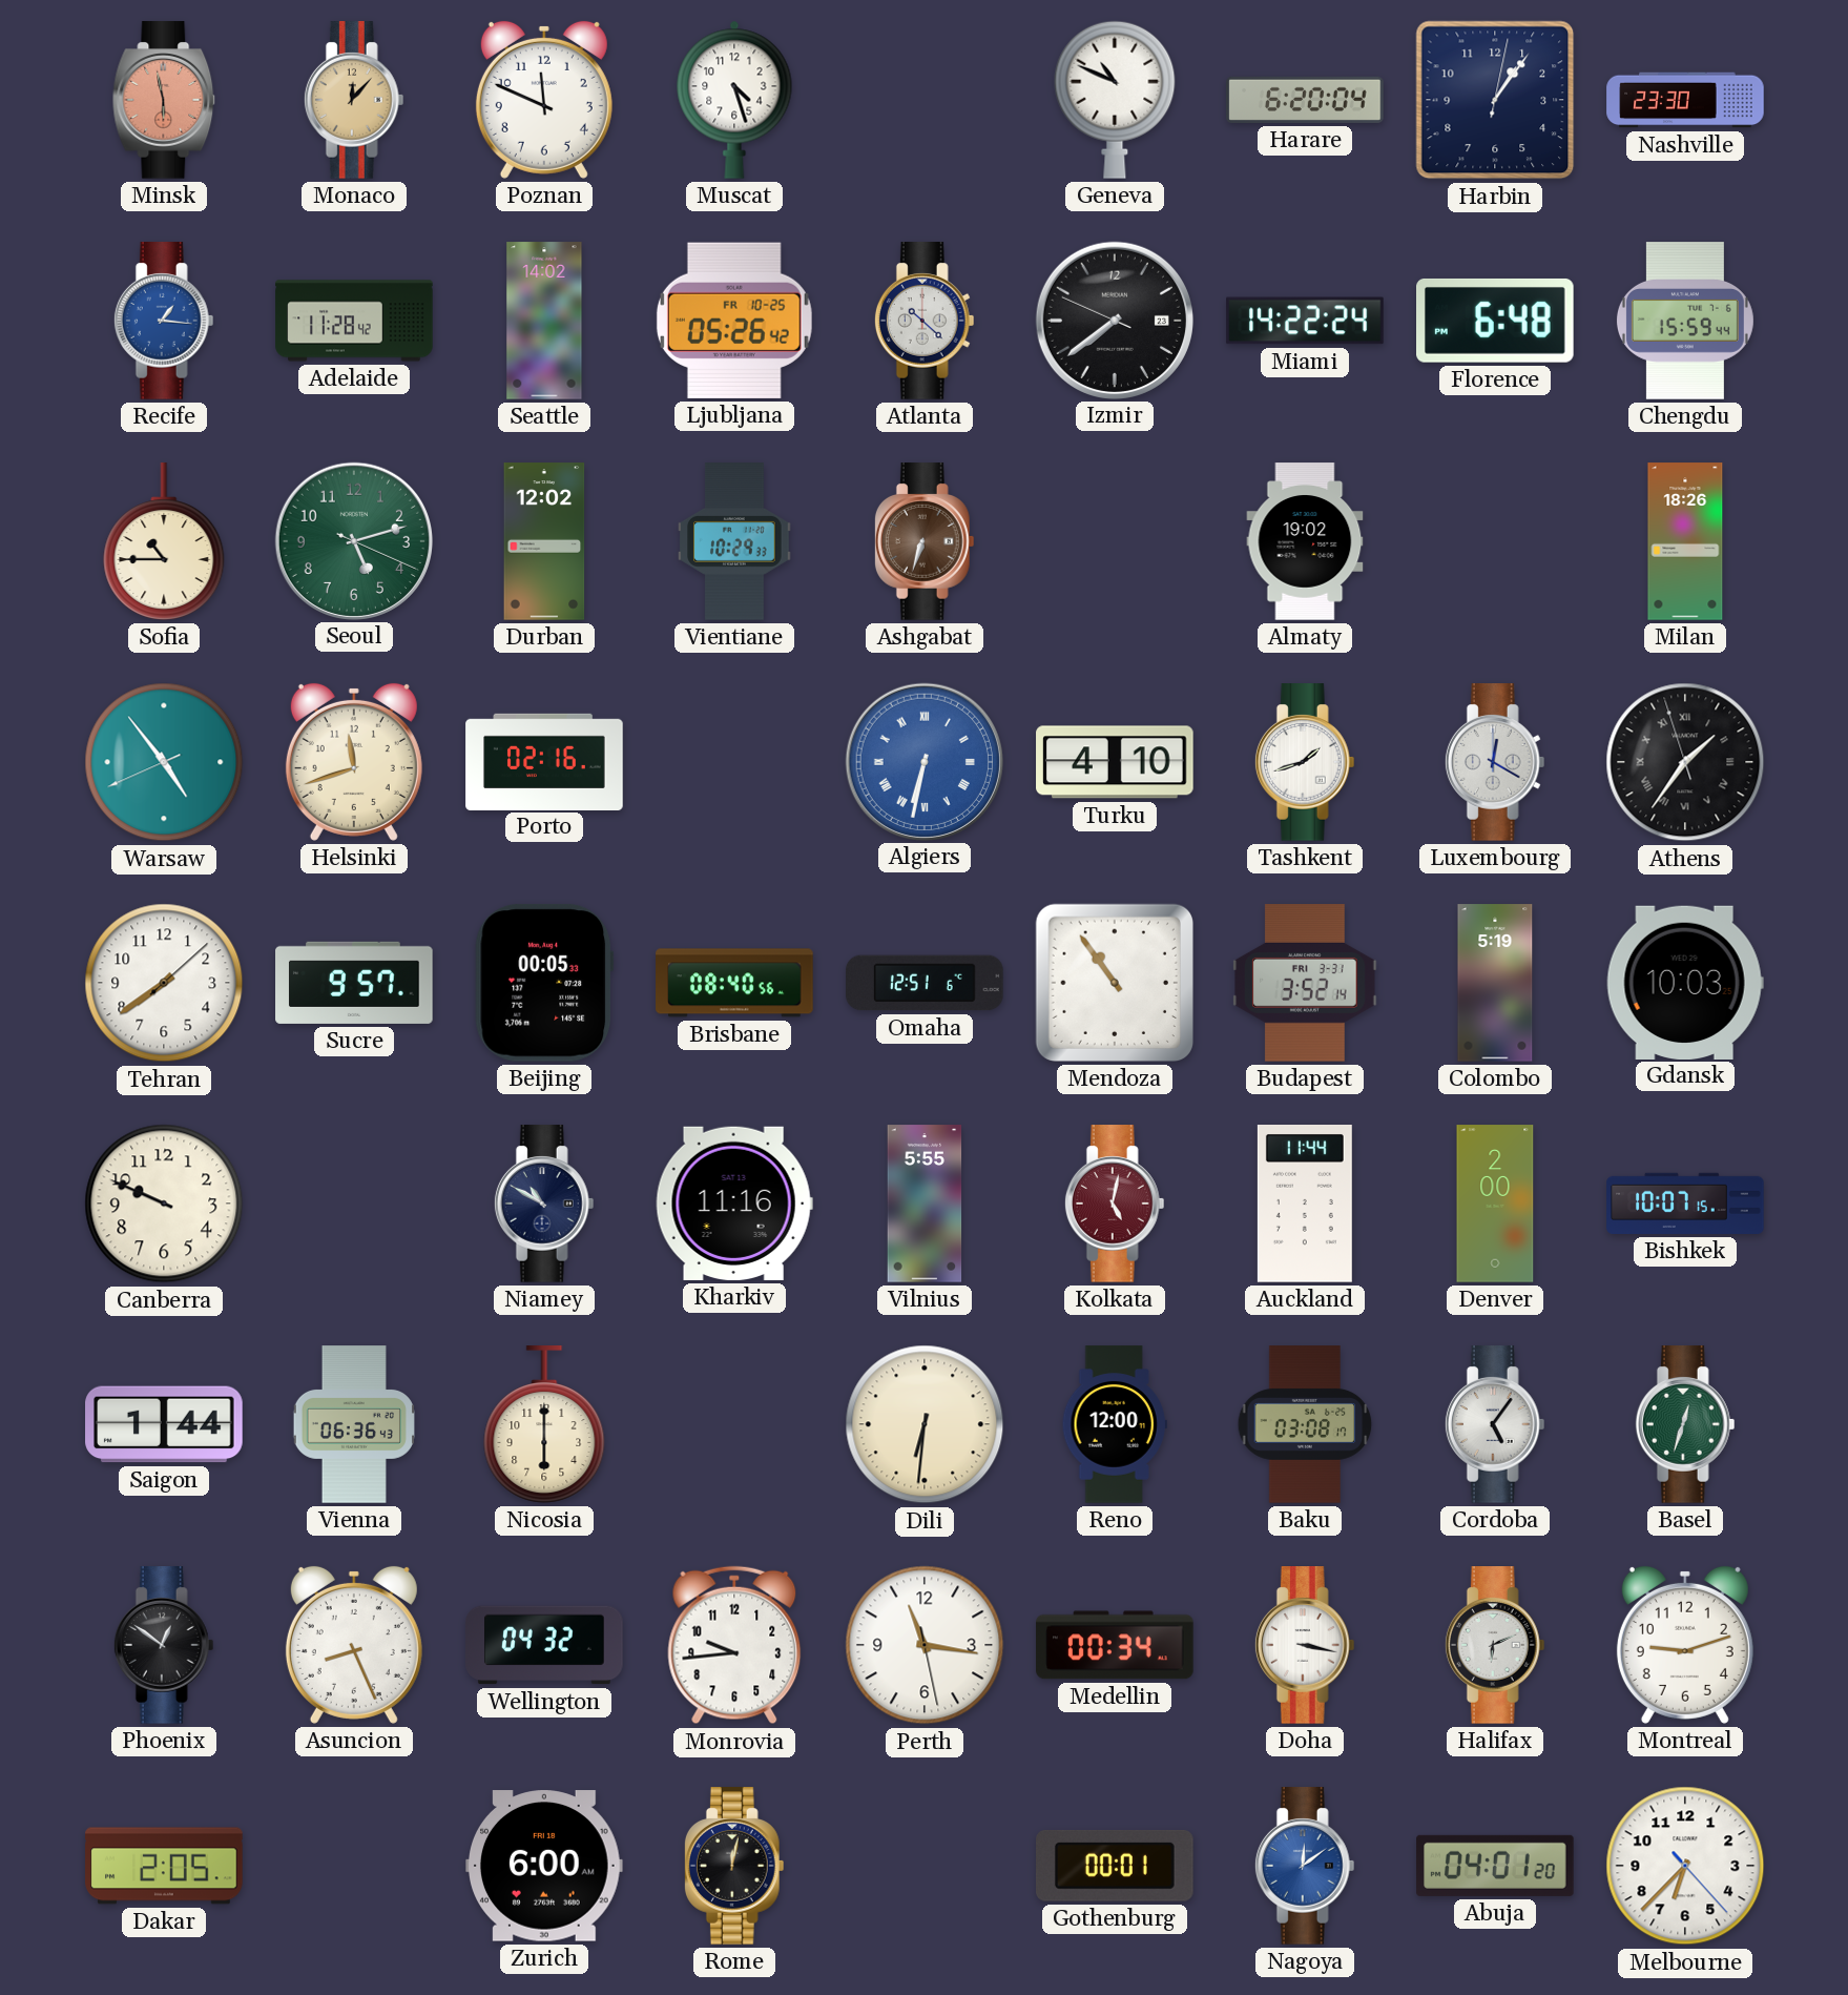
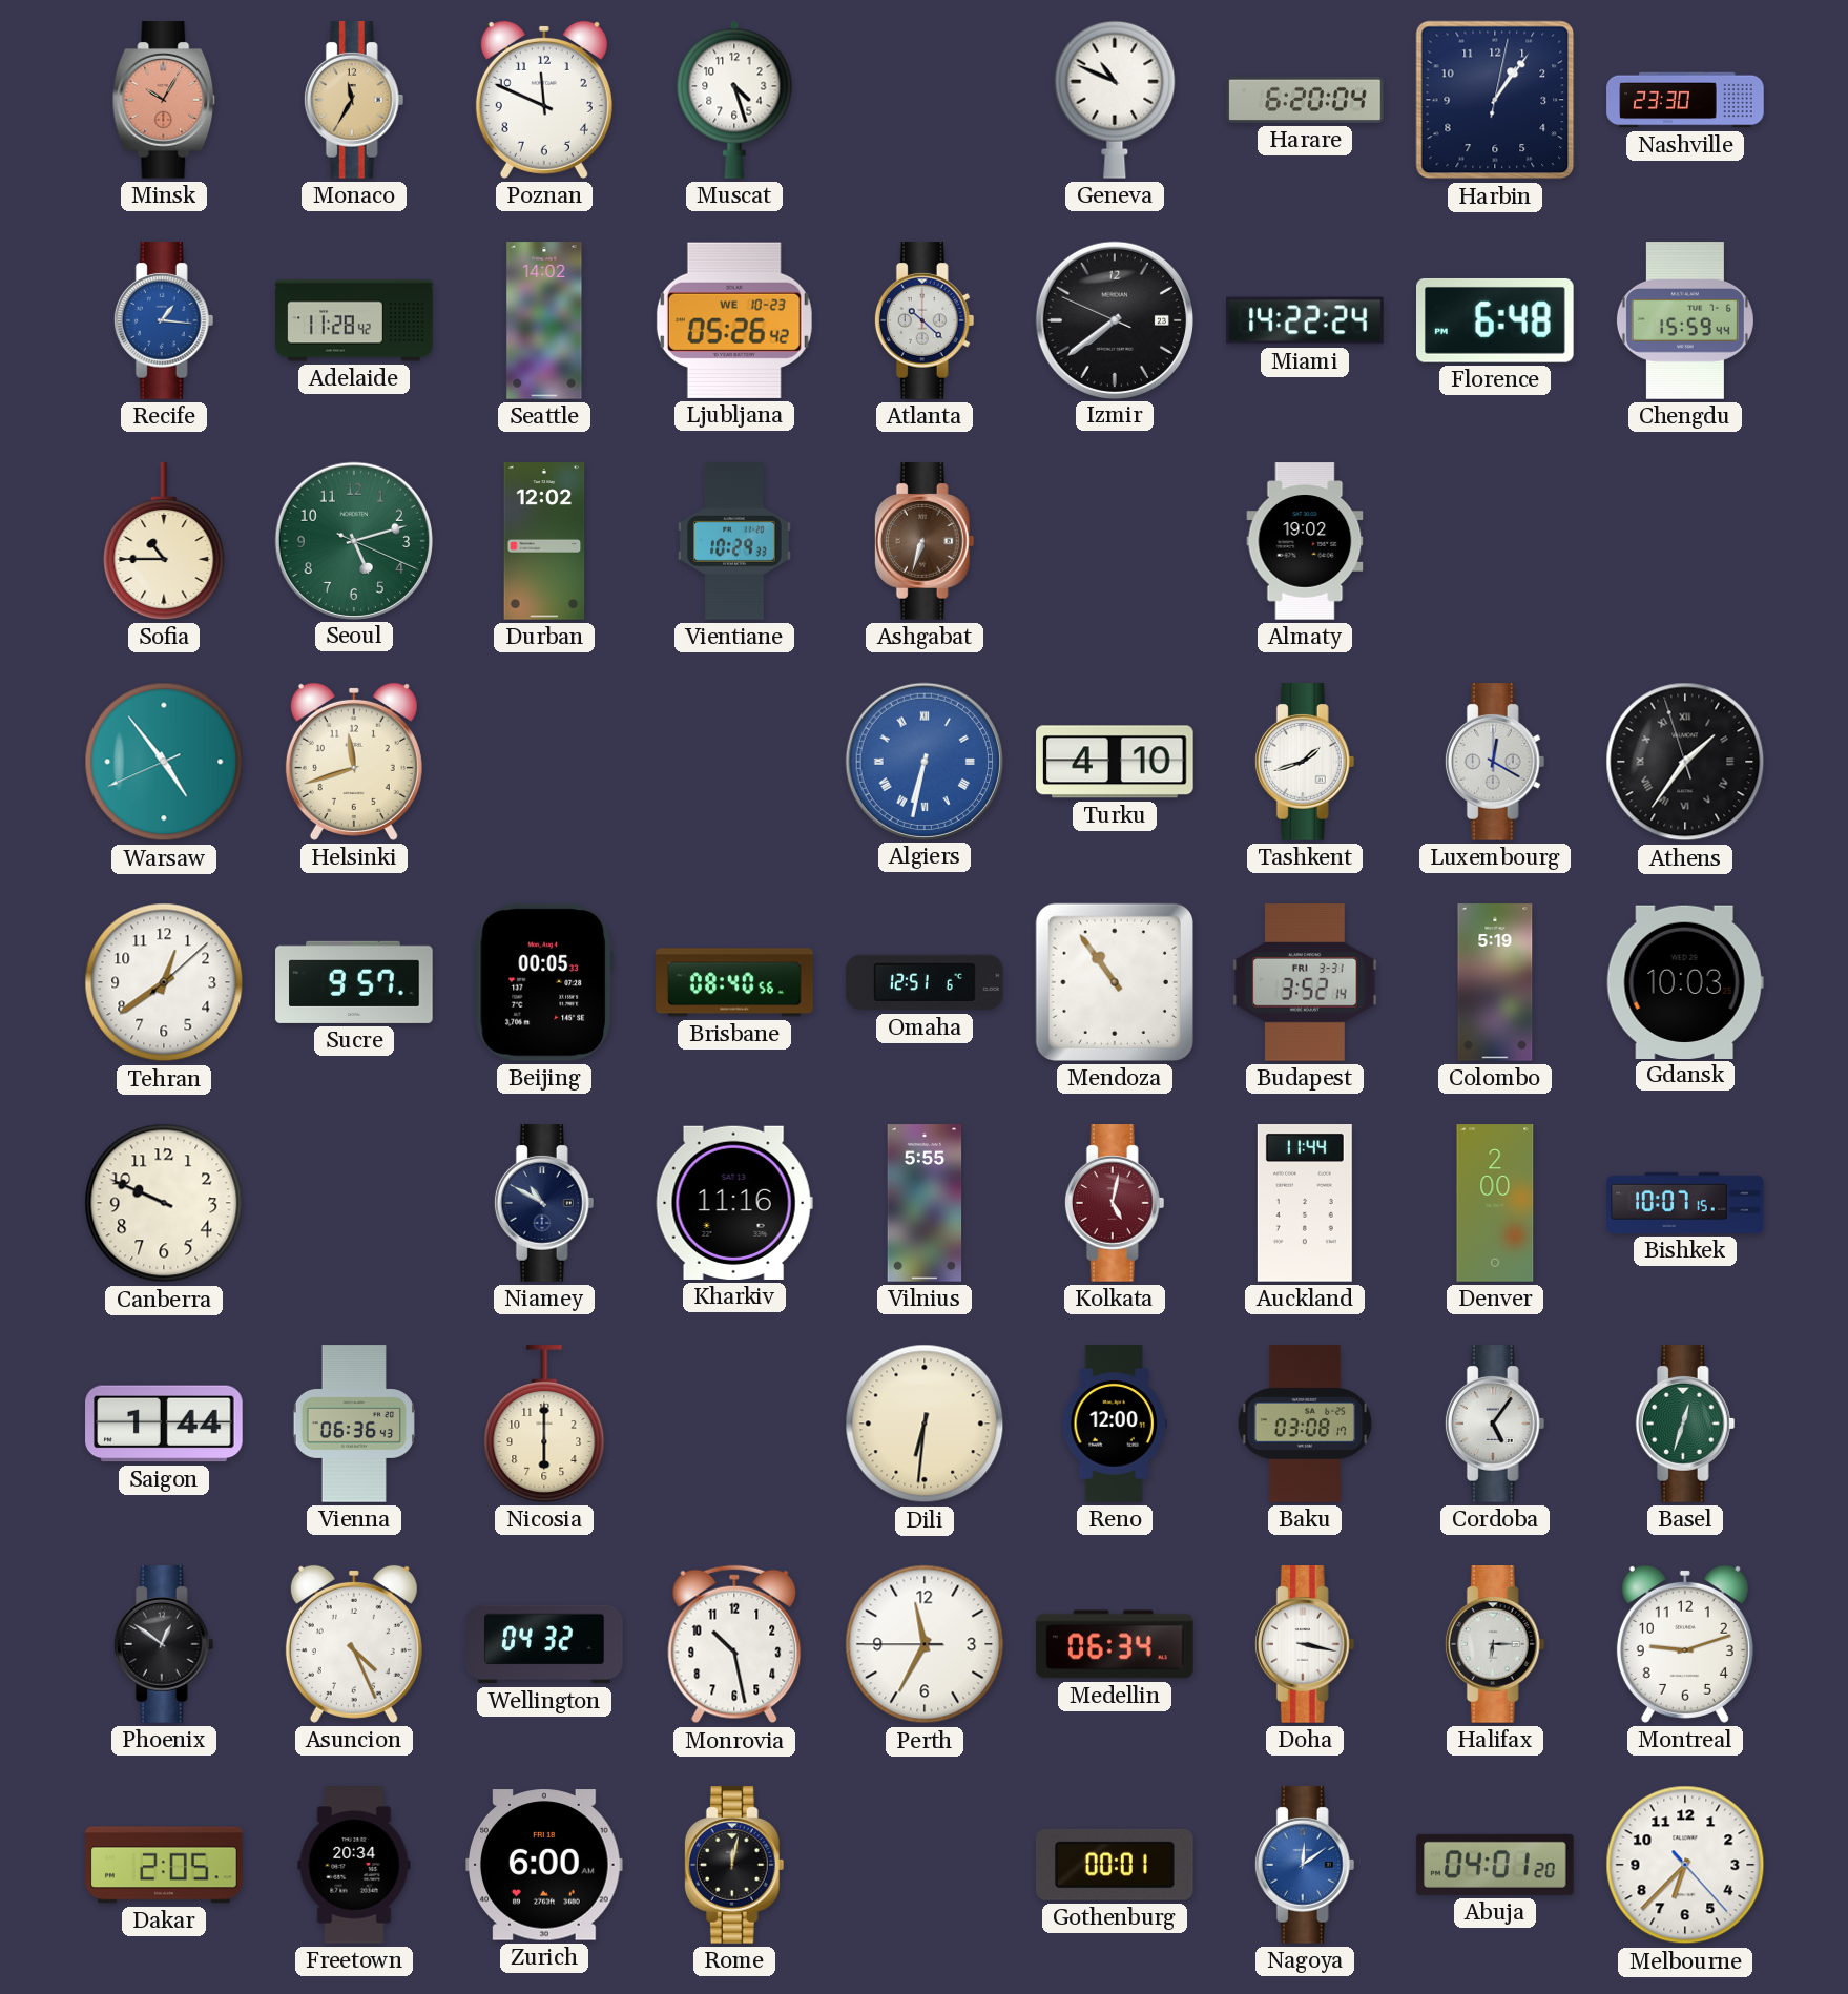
Minsk: 5:58 -> 10:05
Monaco: 12:07 -> 11:35
Ljubljana date: FR 10-25 -> WE 10-23
Milan: 18:26 -> none
Porto: 02:16 -> none
Tehran: 7:39 -> 12:39
Asuncion: 8:26 -> 4:26
Monrovia: 9:44 -> 10:28
Perth: 11:16 -> 11:34
Medellin: 00:34 -> 06:34
Halifax: 6:11 -> 6:15
Freetown: none -> 20:34
